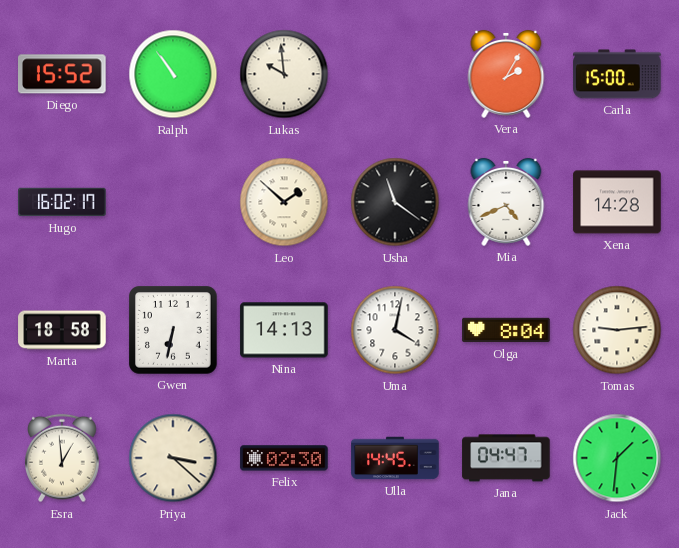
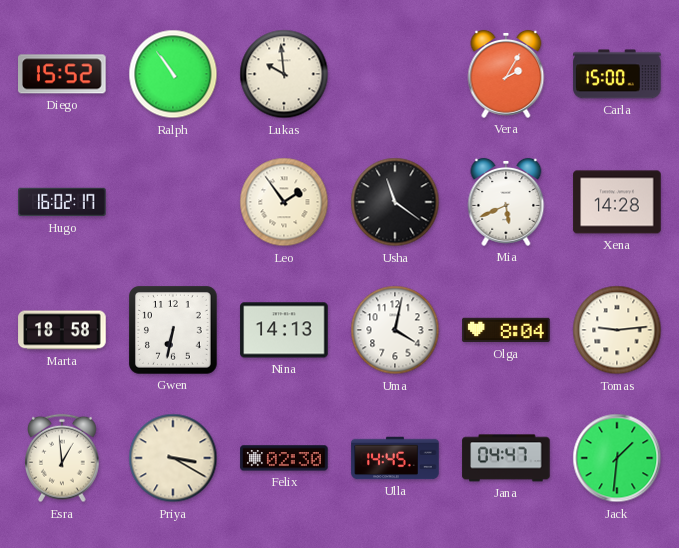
Leo: 1:52 -> 1:54
Mia: 4:41 -> 5:41
Priya: 3:22 -> 3:20
